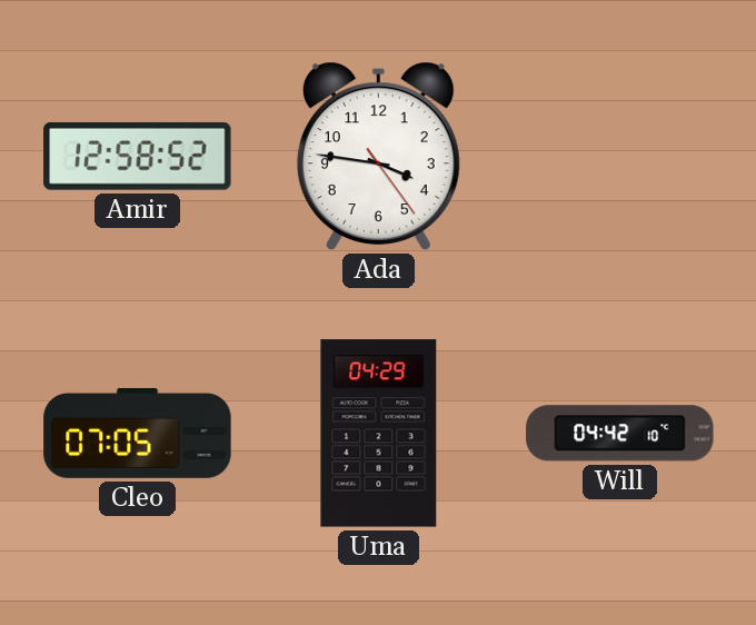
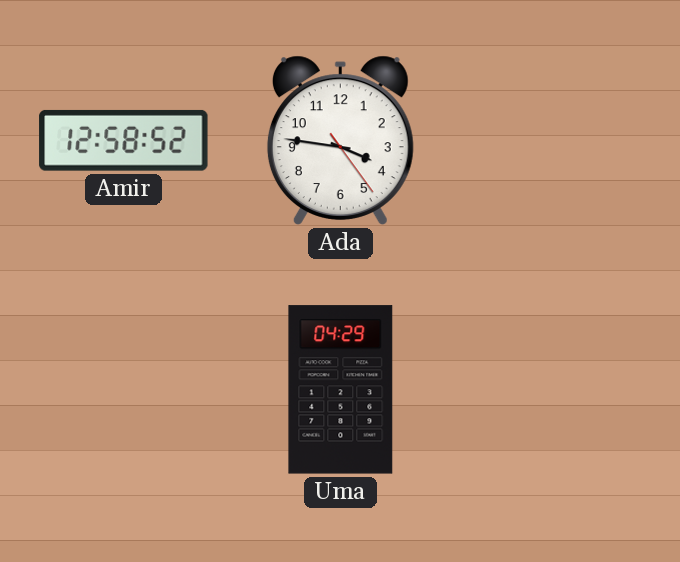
Cleo: 07:05 -> none
Will: 04:42 -> none
